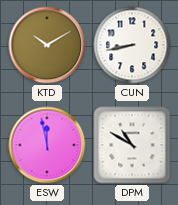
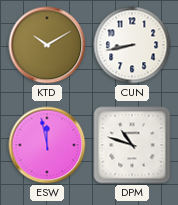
DPM: 10:50 -> 10:48
